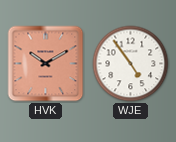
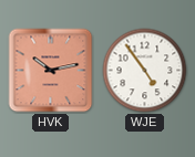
HVK: 10:10 -> 10:13
